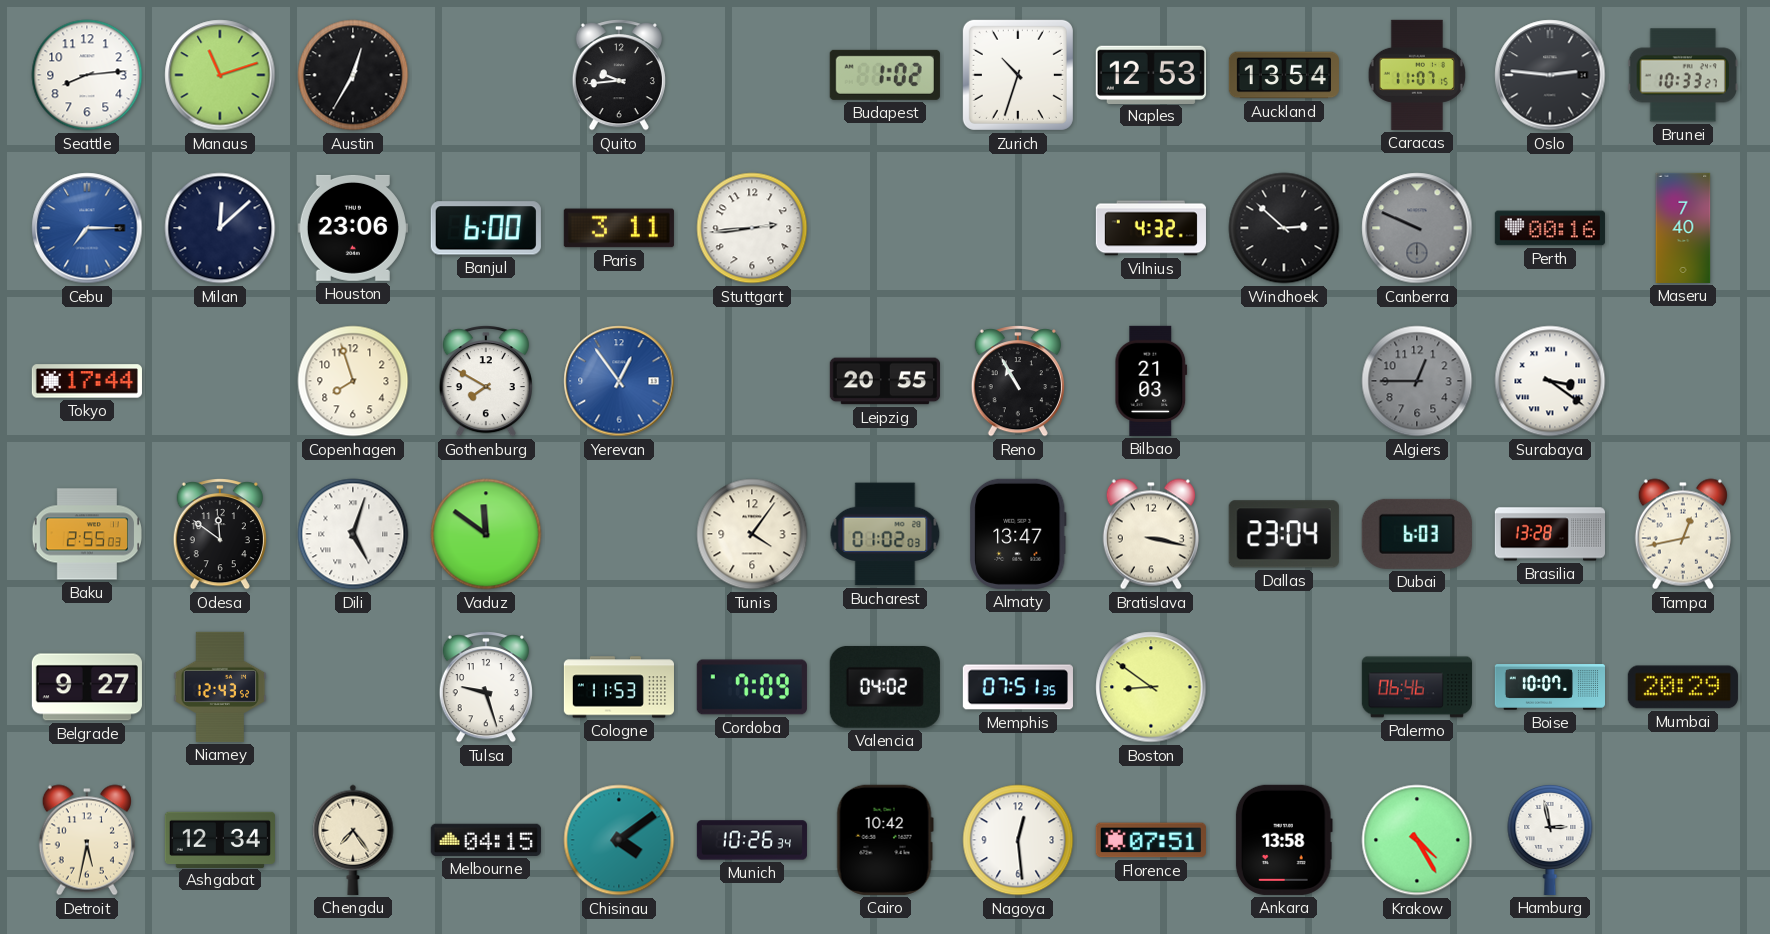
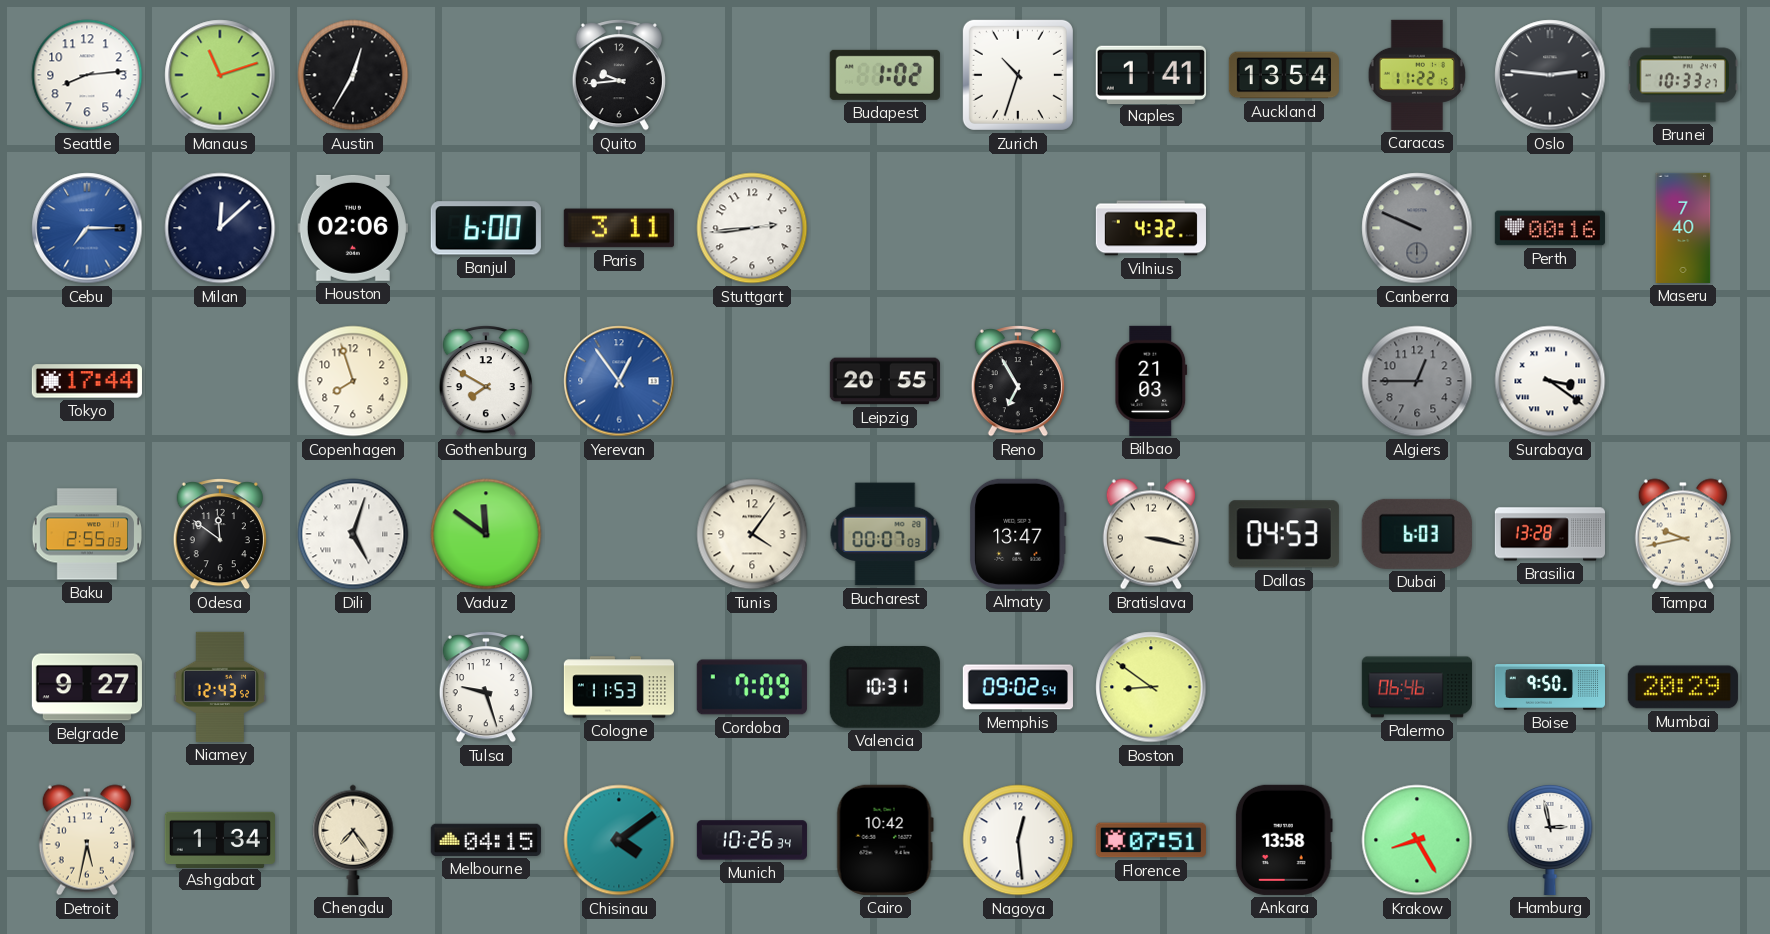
Naples: 12:53 -> 1:41
Caracas: 11:07 -> 11:22
Houston: 23:06 -> 02:06
Windhoek: 2:52 -> none
Reno: 10:55 -> 6:55
Bucharest: 01:02 -> 00:07
Dallas: 23:04 -> 04:53
Tampa: 12:43 -> 9:43
Valencia: 04:02 -> 10:31
Memphis: 07:51 -> 09:02
Boise: 10:07 -> 9:50
Ashgabat: 12:34 -> 1:34
Krakow: 4:25 -> 8:25
